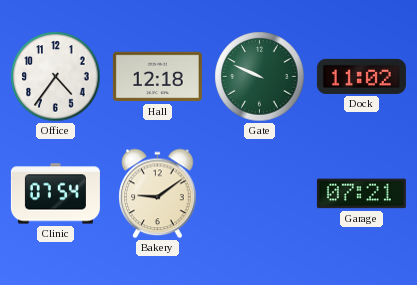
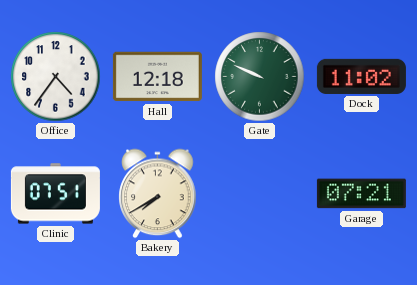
Clinic: 07:54 -> 07:51
Bakery: 9:09 -> 7:40
